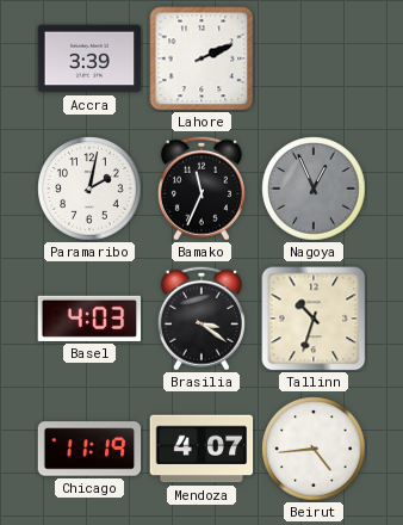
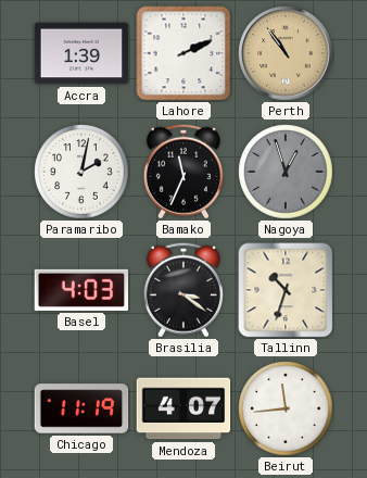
Accra: 3:39 -> 1:39
Perth: none -> 10:54
Nagoya: 12:56 -> 12:57
Beirut: 4:44 -> 11:44
